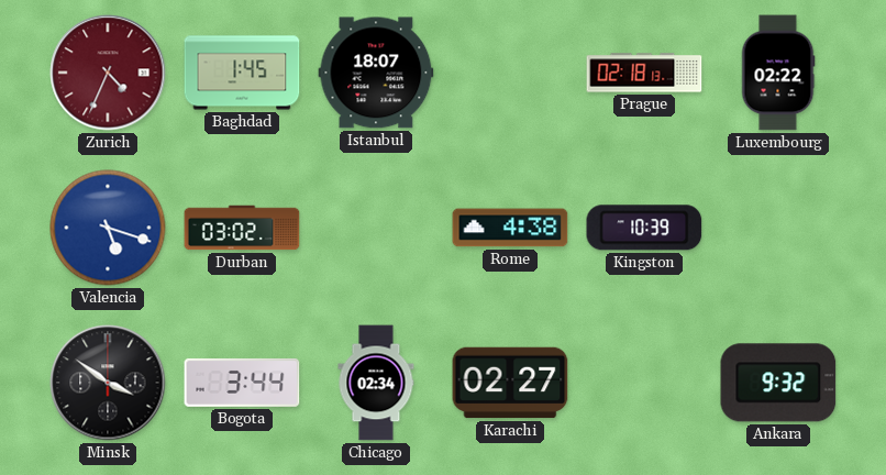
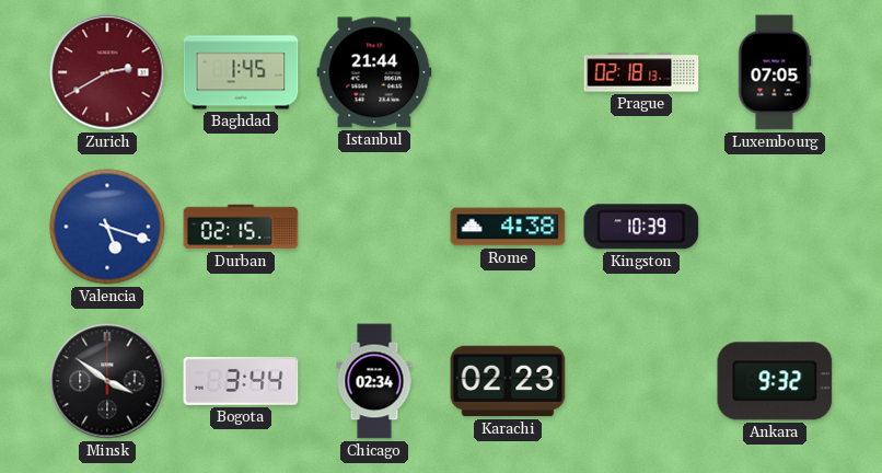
Zurich: 4:34 -> 2:40
Istanbul: 18:07 -> 21:44
Luxembourg: 02:22 -> 07:05
Durban: 03:02 -> 02:15
Karachi: 02:27 -> 02:23
